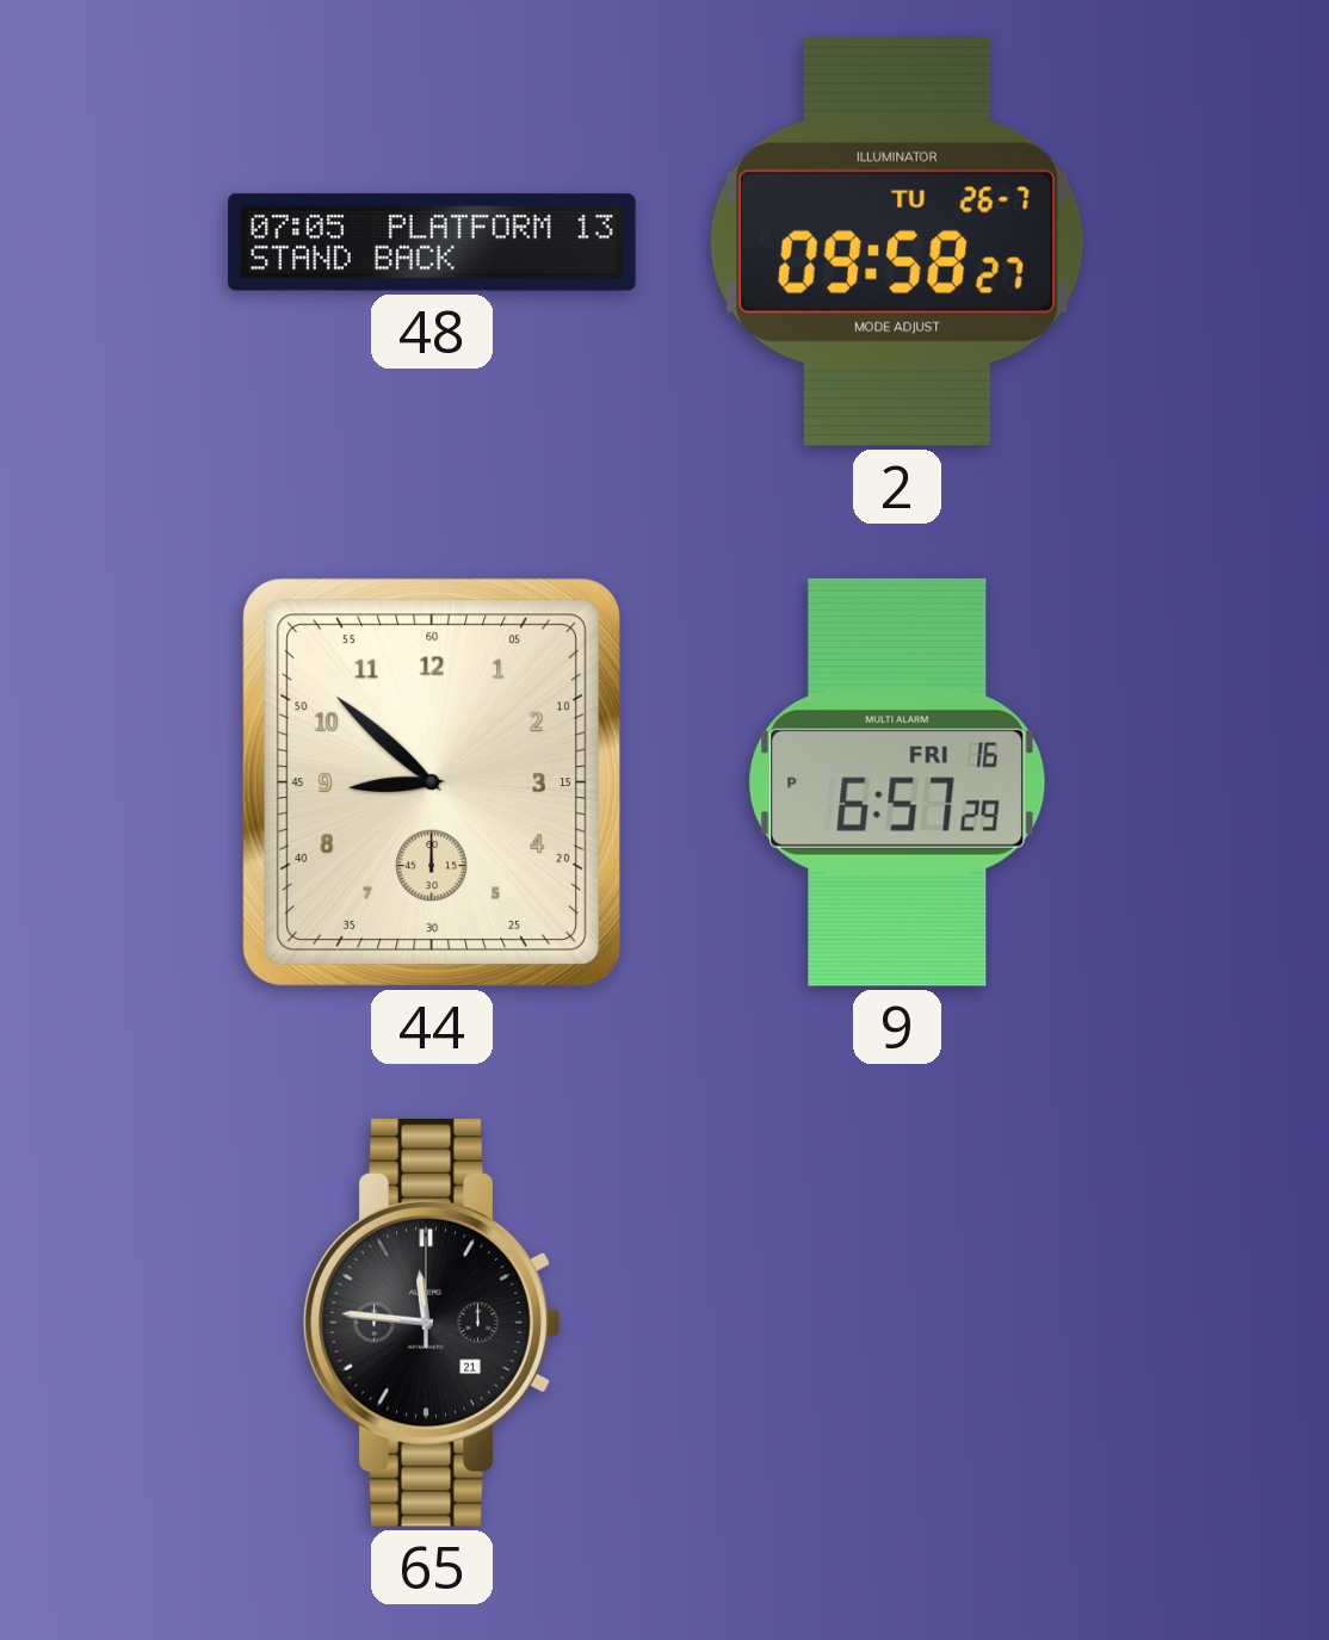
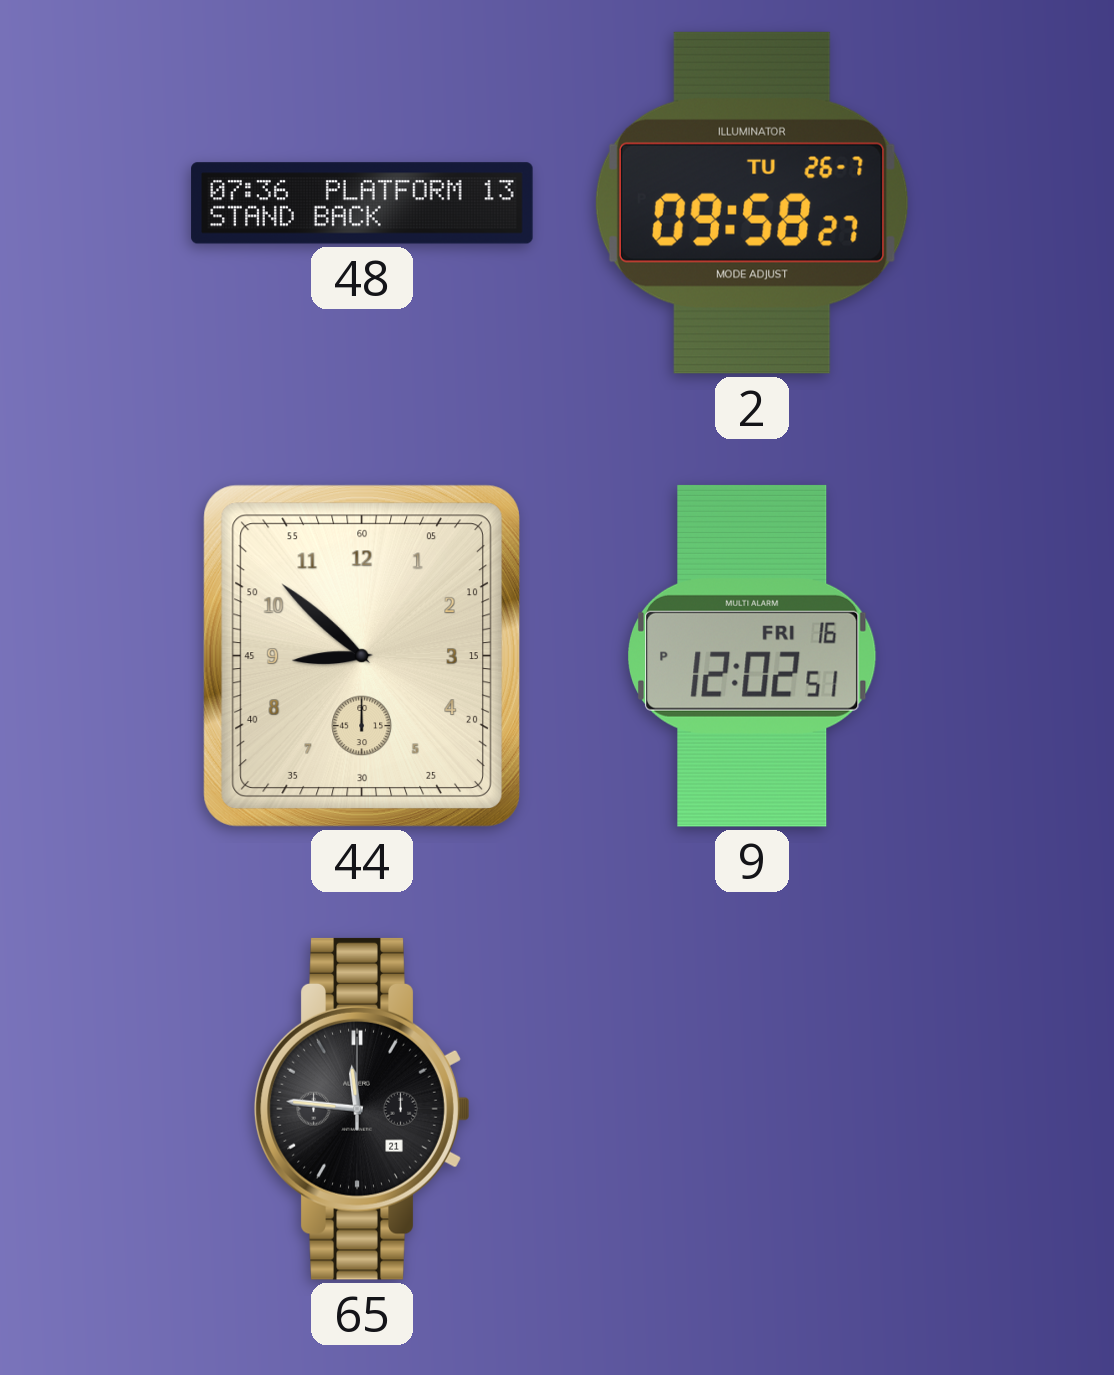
48: 07:05 -> 07:36
9: 6:57 -> 12:02
